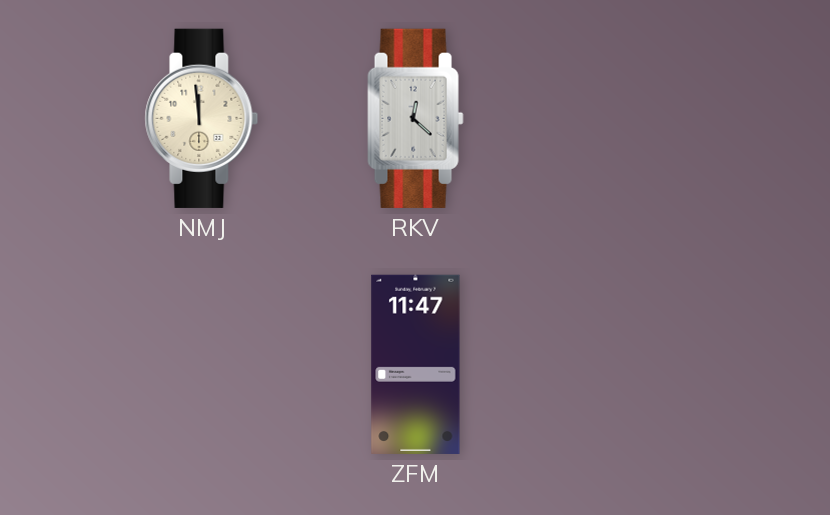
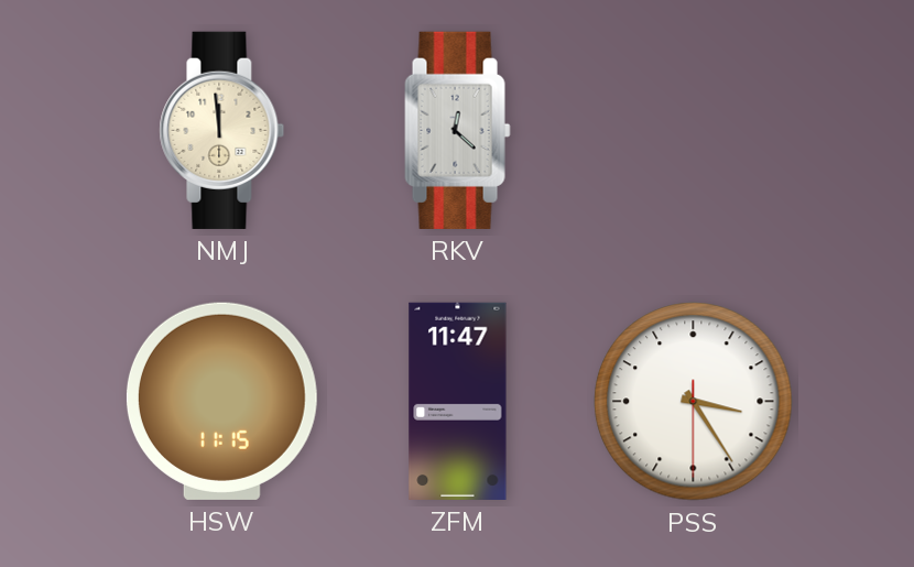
HSW: none -> 11:15
PSS: none -> 3:24
